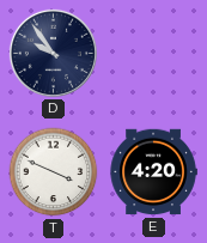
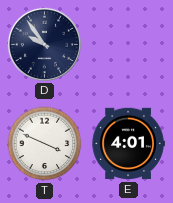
E: 4:20 -> 4:01
